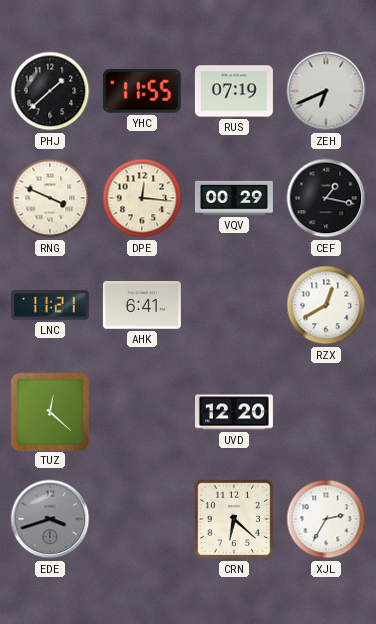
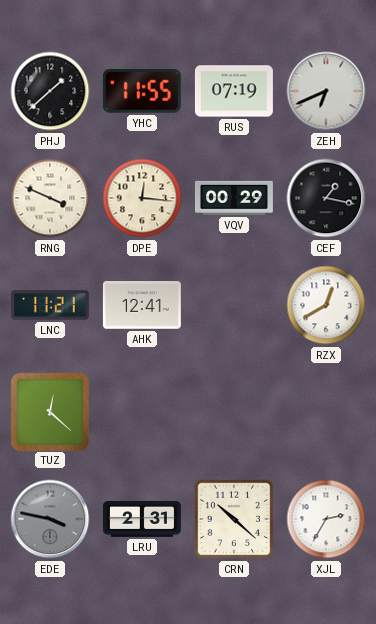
AHK: 6:41 -> 12:41
UVD: 12:20 -> none
EDE: 3:42 -> 3:47
LRU: none -> 2:31
CRN: 6:22 -> 10:22
